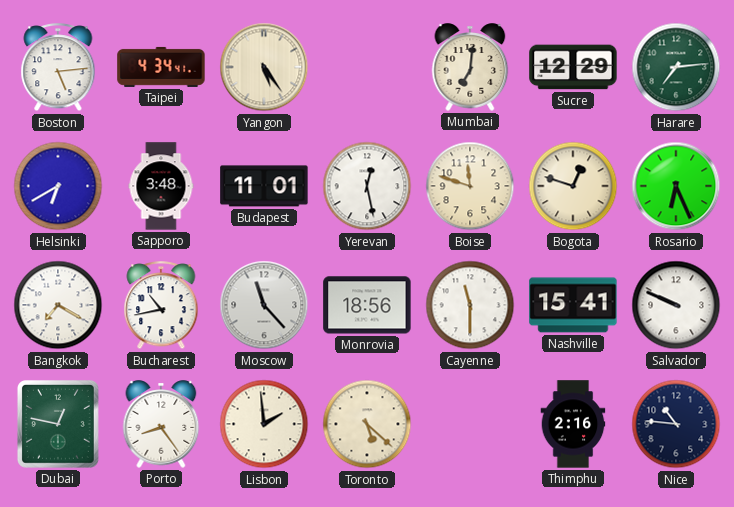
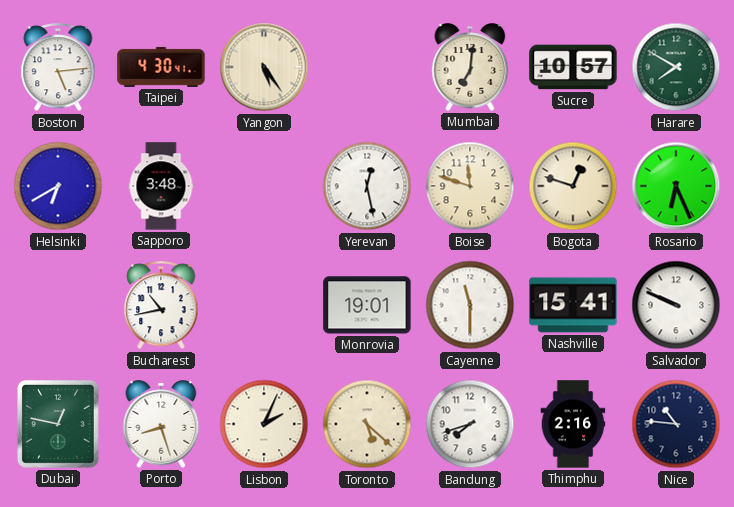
Taipei: 4:34 -> 4:30
Sucre: 12:29 -> 10:57
Harare: 7:14 -> 7:50
Budapest: 11:01 -> none
Bangkok: 7:20 -> none
Moscow: 11:23 -> none
Monrovia: 18:56 -> 19:01
Porto: 8:24 -> 8:27
Lisbon: 1:59 -> 2:04
Bandung: none -> 7:42
